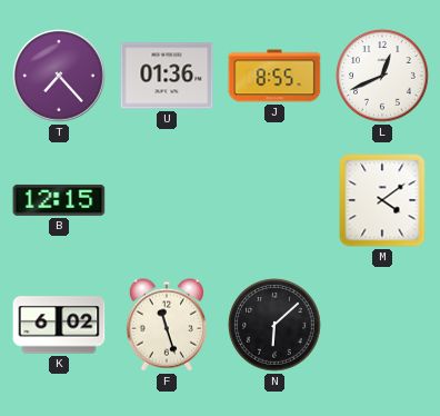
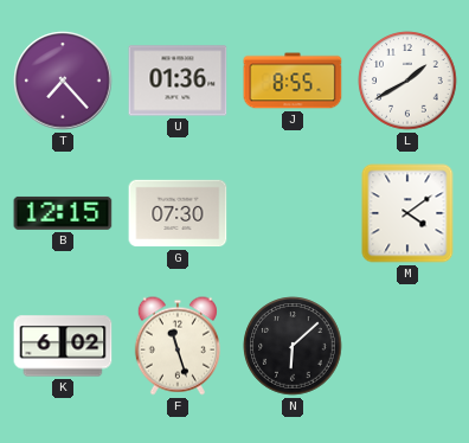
L: 12:41 -> 1:40
G: none -> 07:30
